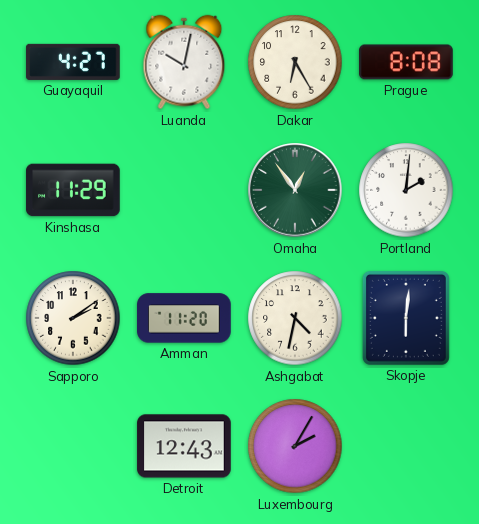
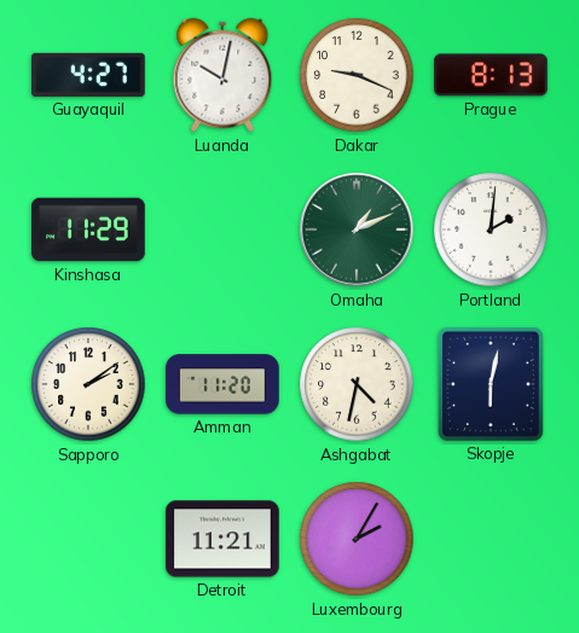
Dakar: 6:25 -> 9:19
Prague: 8:08 -> 8:13
Omaha: 12:54 -> 1:11
Skopje: 6:01 -> 6:02
Detroit: 12:43 -> 11:21
